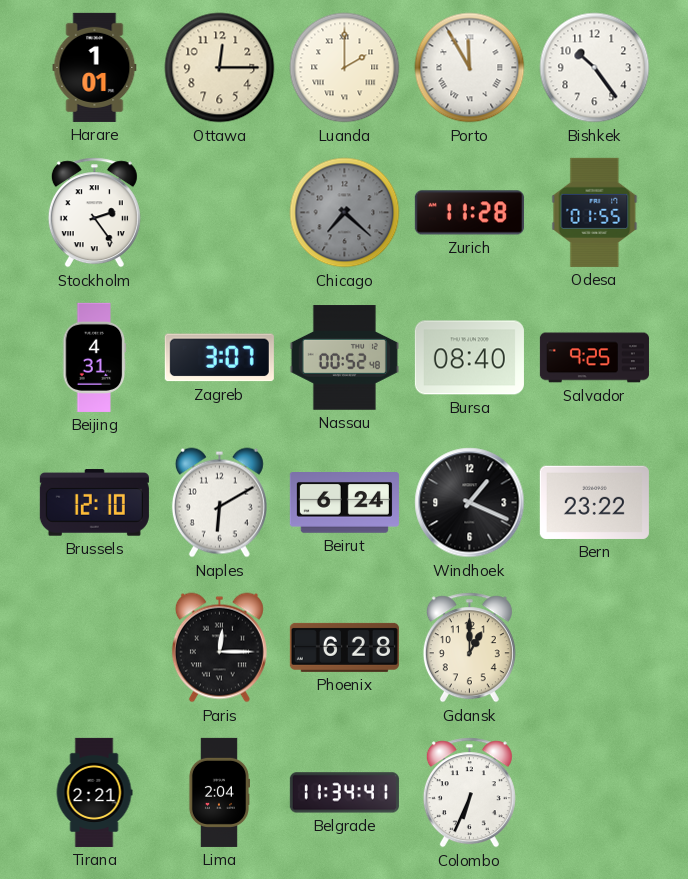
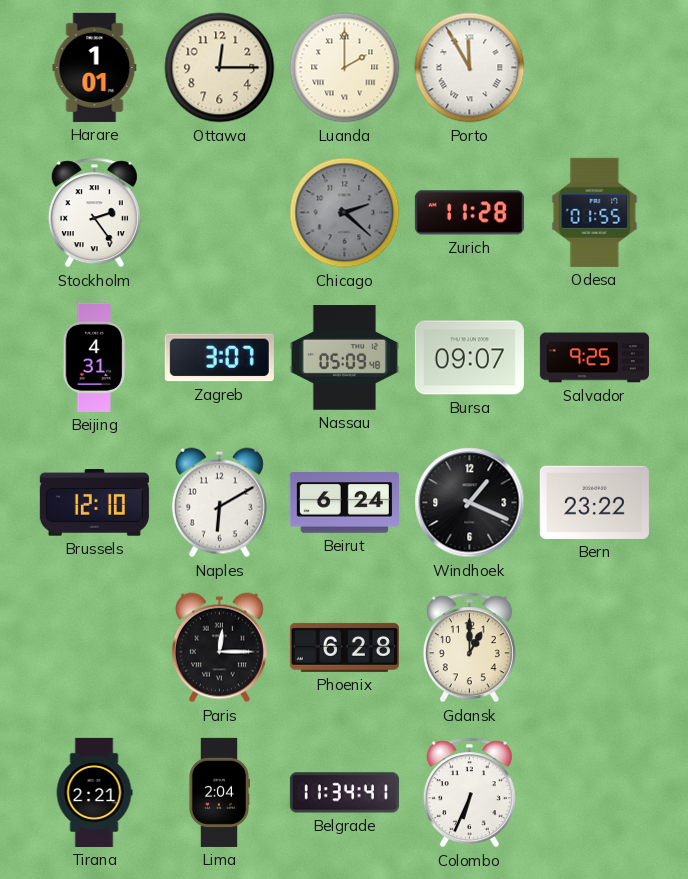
Bishkek: 10:24 -> none
Chicago: 7:22 -> 2:22
Nassau: 00:52 -> 05:09
Bursa: 08:40 -> 09:07
